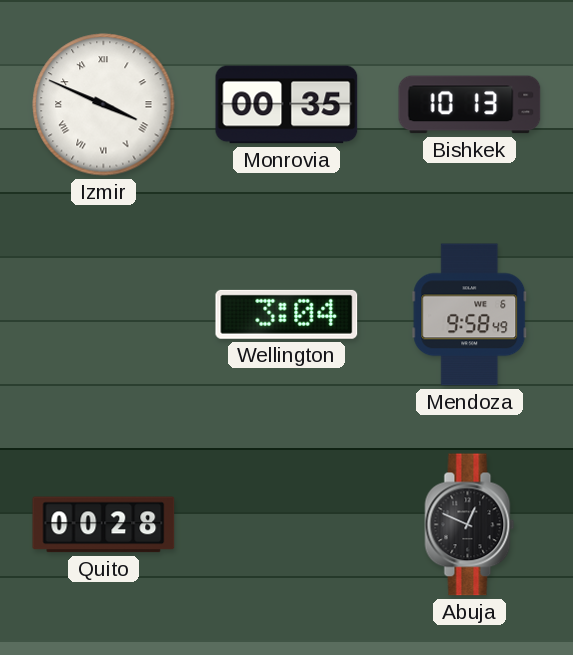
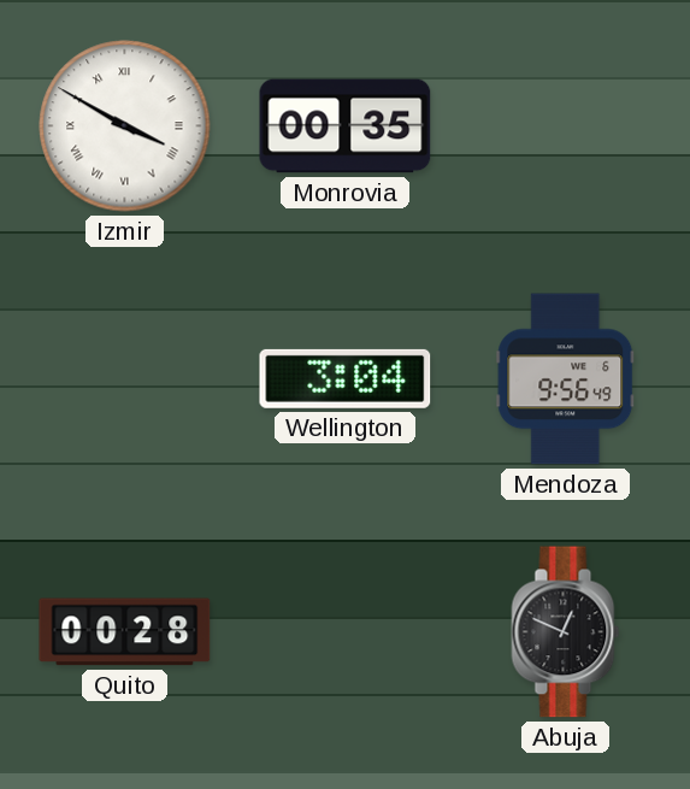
Izmir: 3:49 -> 3:50
Bishkek: 10:13 -> none
Mendoza: 9:58 -> 9:56
